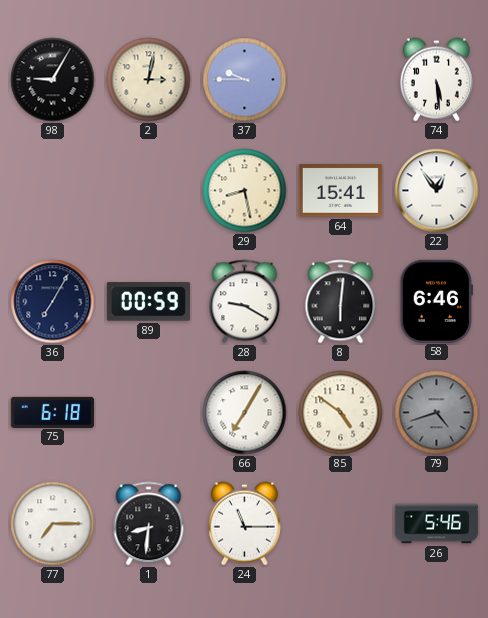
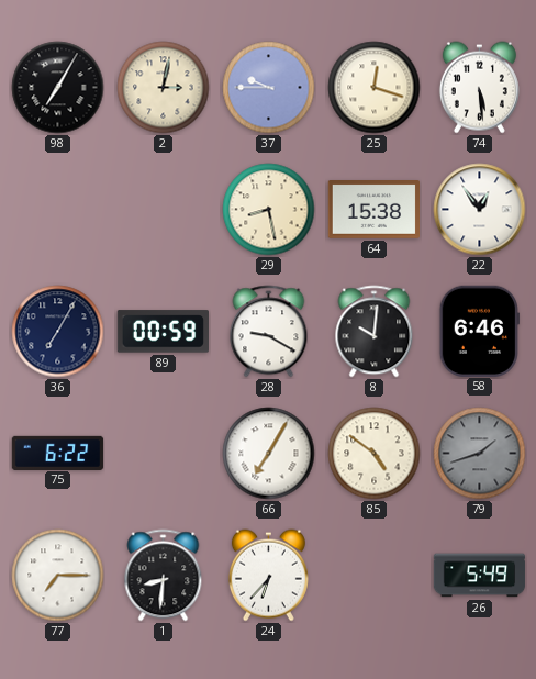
98: 9:05 -> 7:05
25: none -> 12:18
64: 15:41 -> 15:38
8: 6:01 -> 10:01
75: 6:18 -> 6:22
79: 4:42 -> 1:42
24: 11:15 -> 6:37
26: 5:46 -> 5:49
